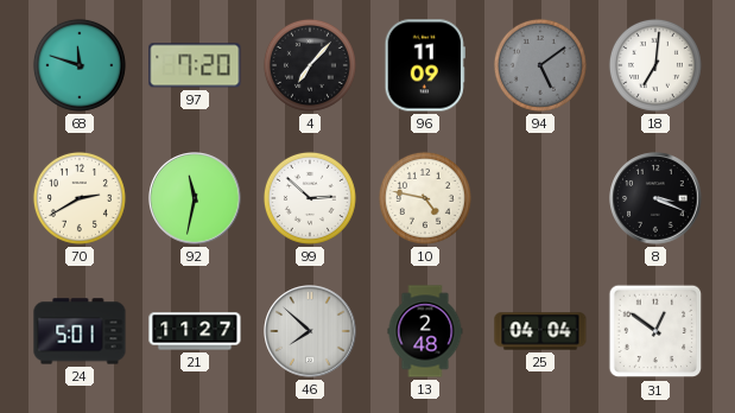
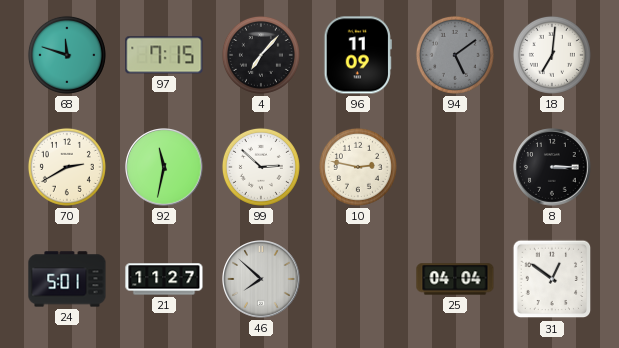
97: 7:20 -> 7:15
10: 4:47 -> 2:47
8: 3:19 -> 3:15
13: 2:48 -> none
